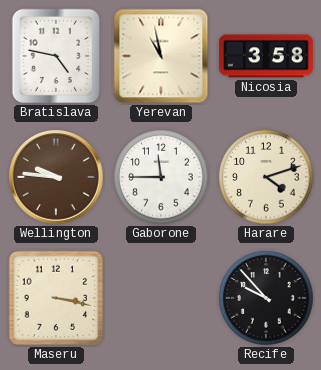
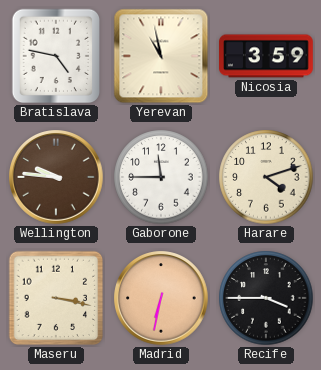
Nicosia: 3:58 -> 3:59
Madrid: none -> 6:32
Recife: 9:53 -> 3:45
